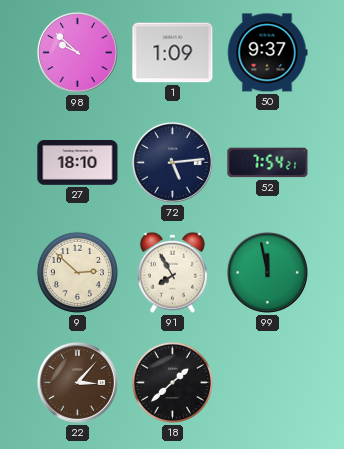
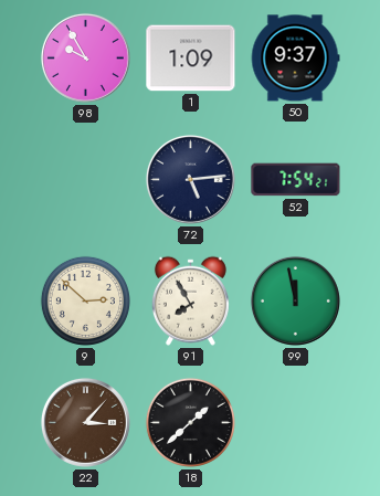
98: 9:52 -> 9:55
27: 18:10 -> none
